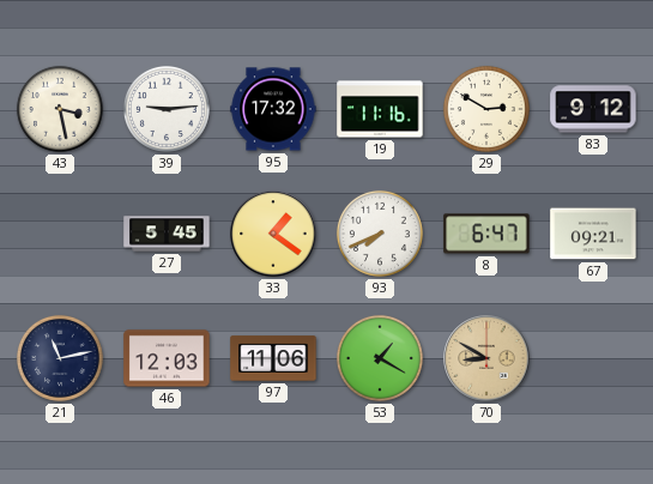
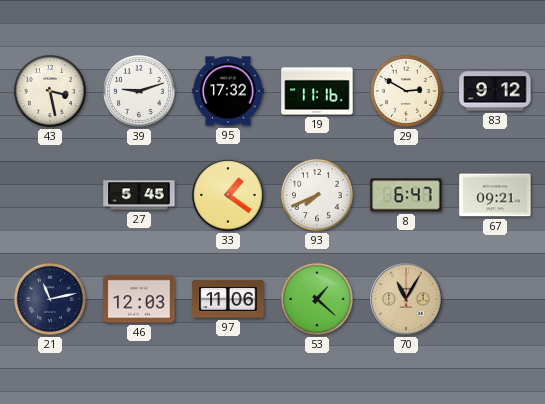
39: 9:14 -> 9:12
53: 1:20 -> 1:22
70: 8:50 -> 11:05
